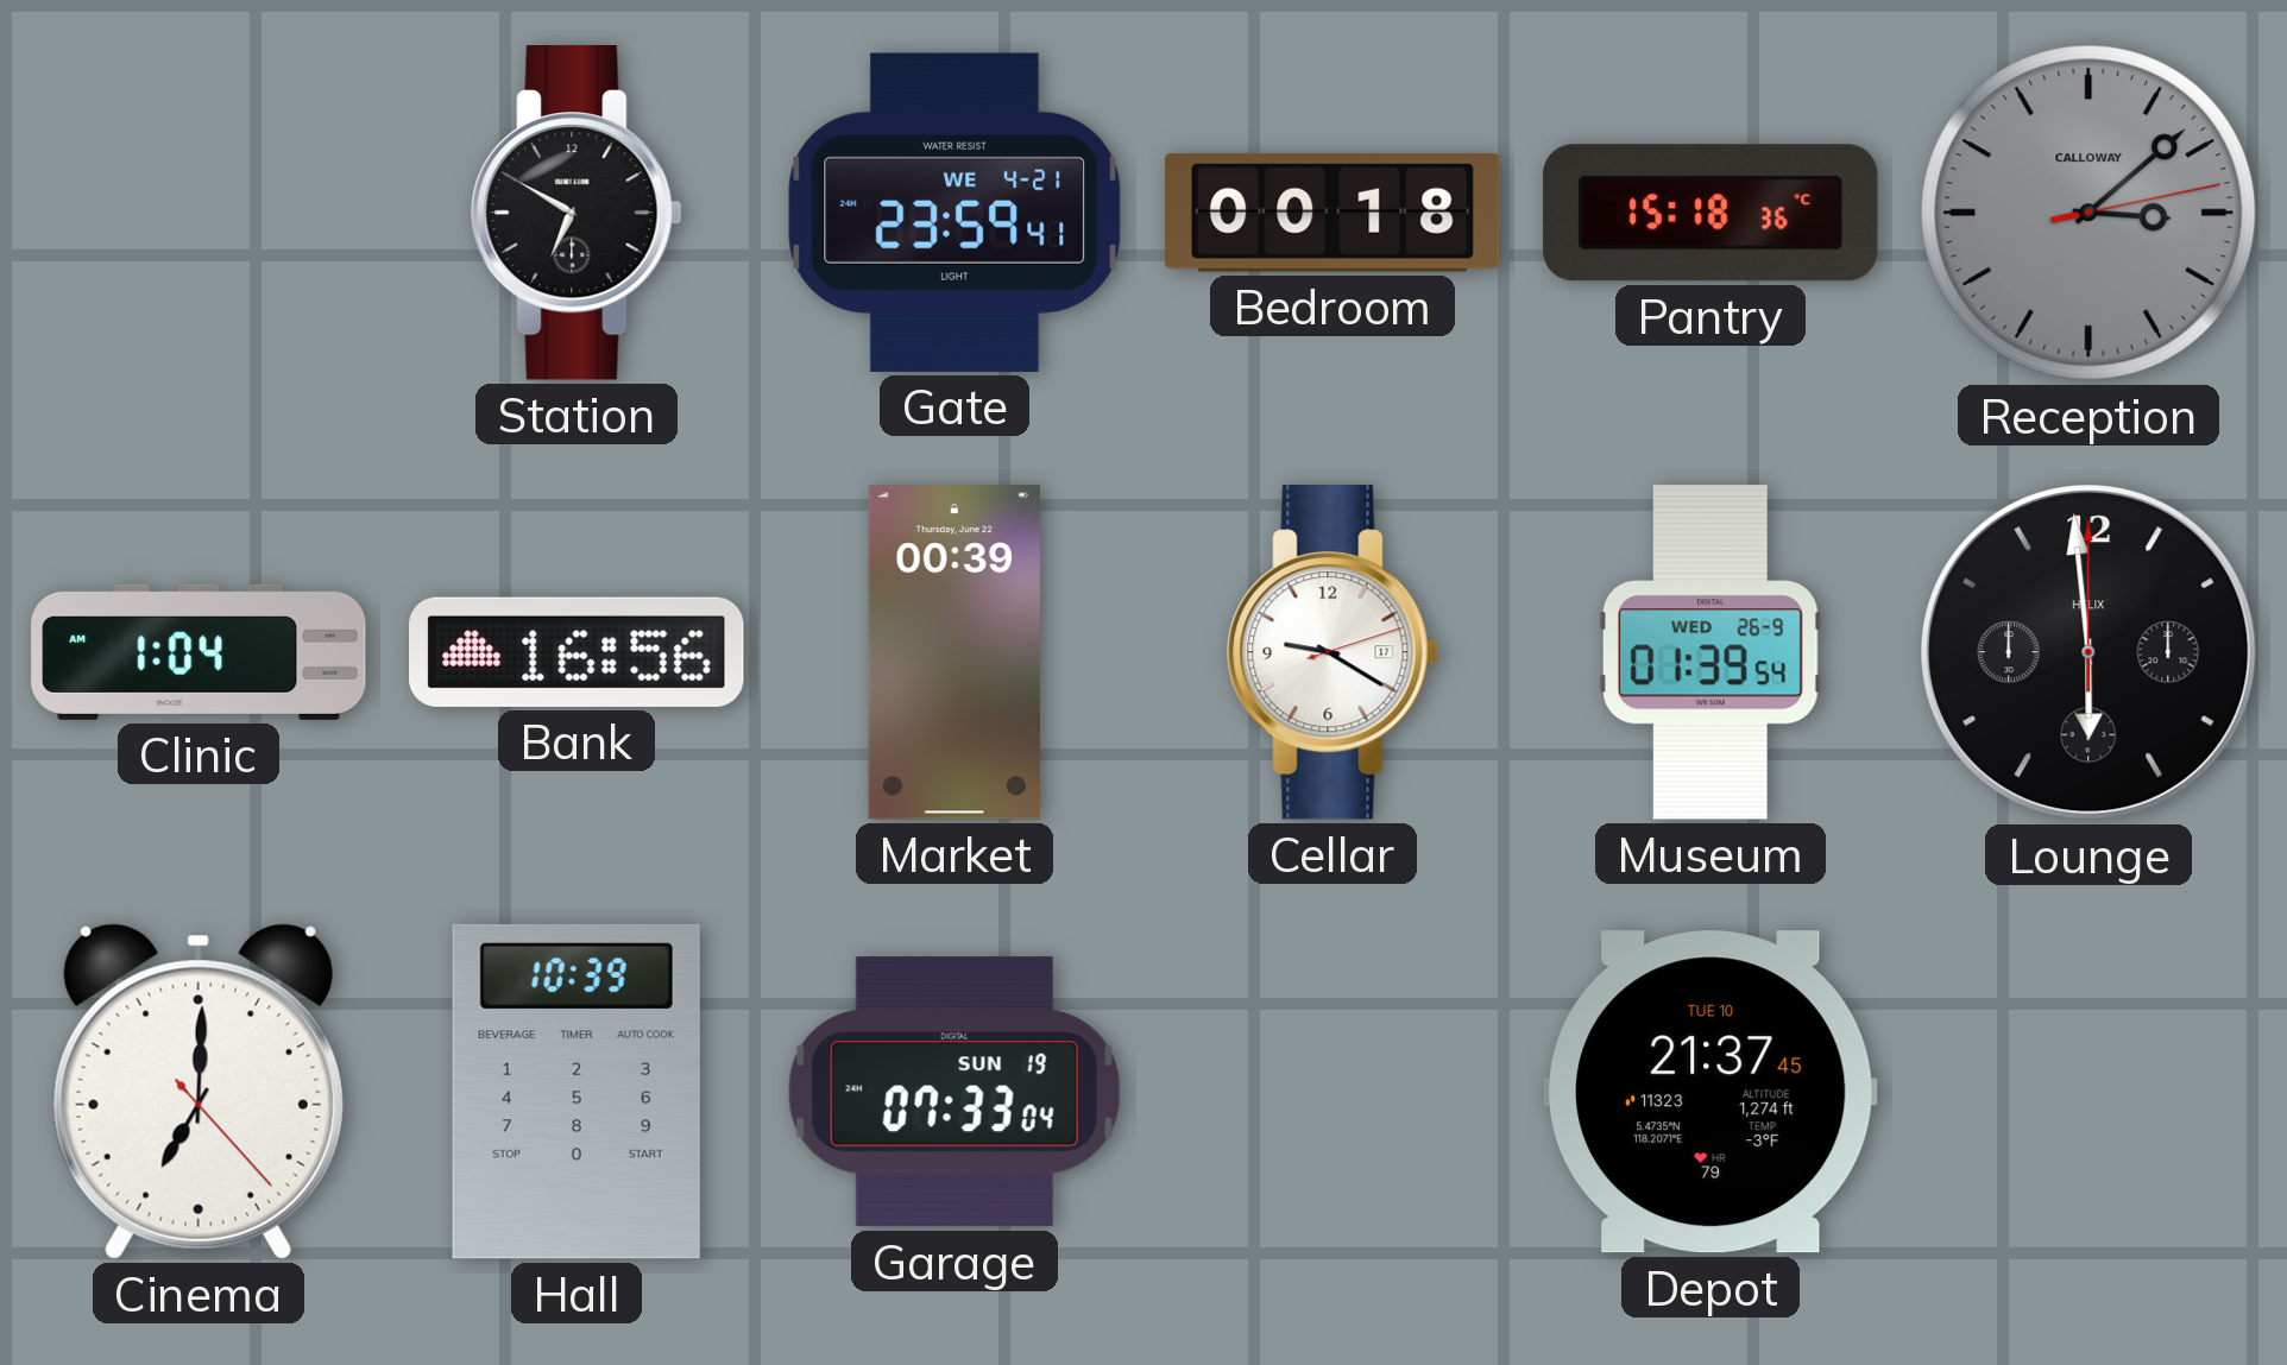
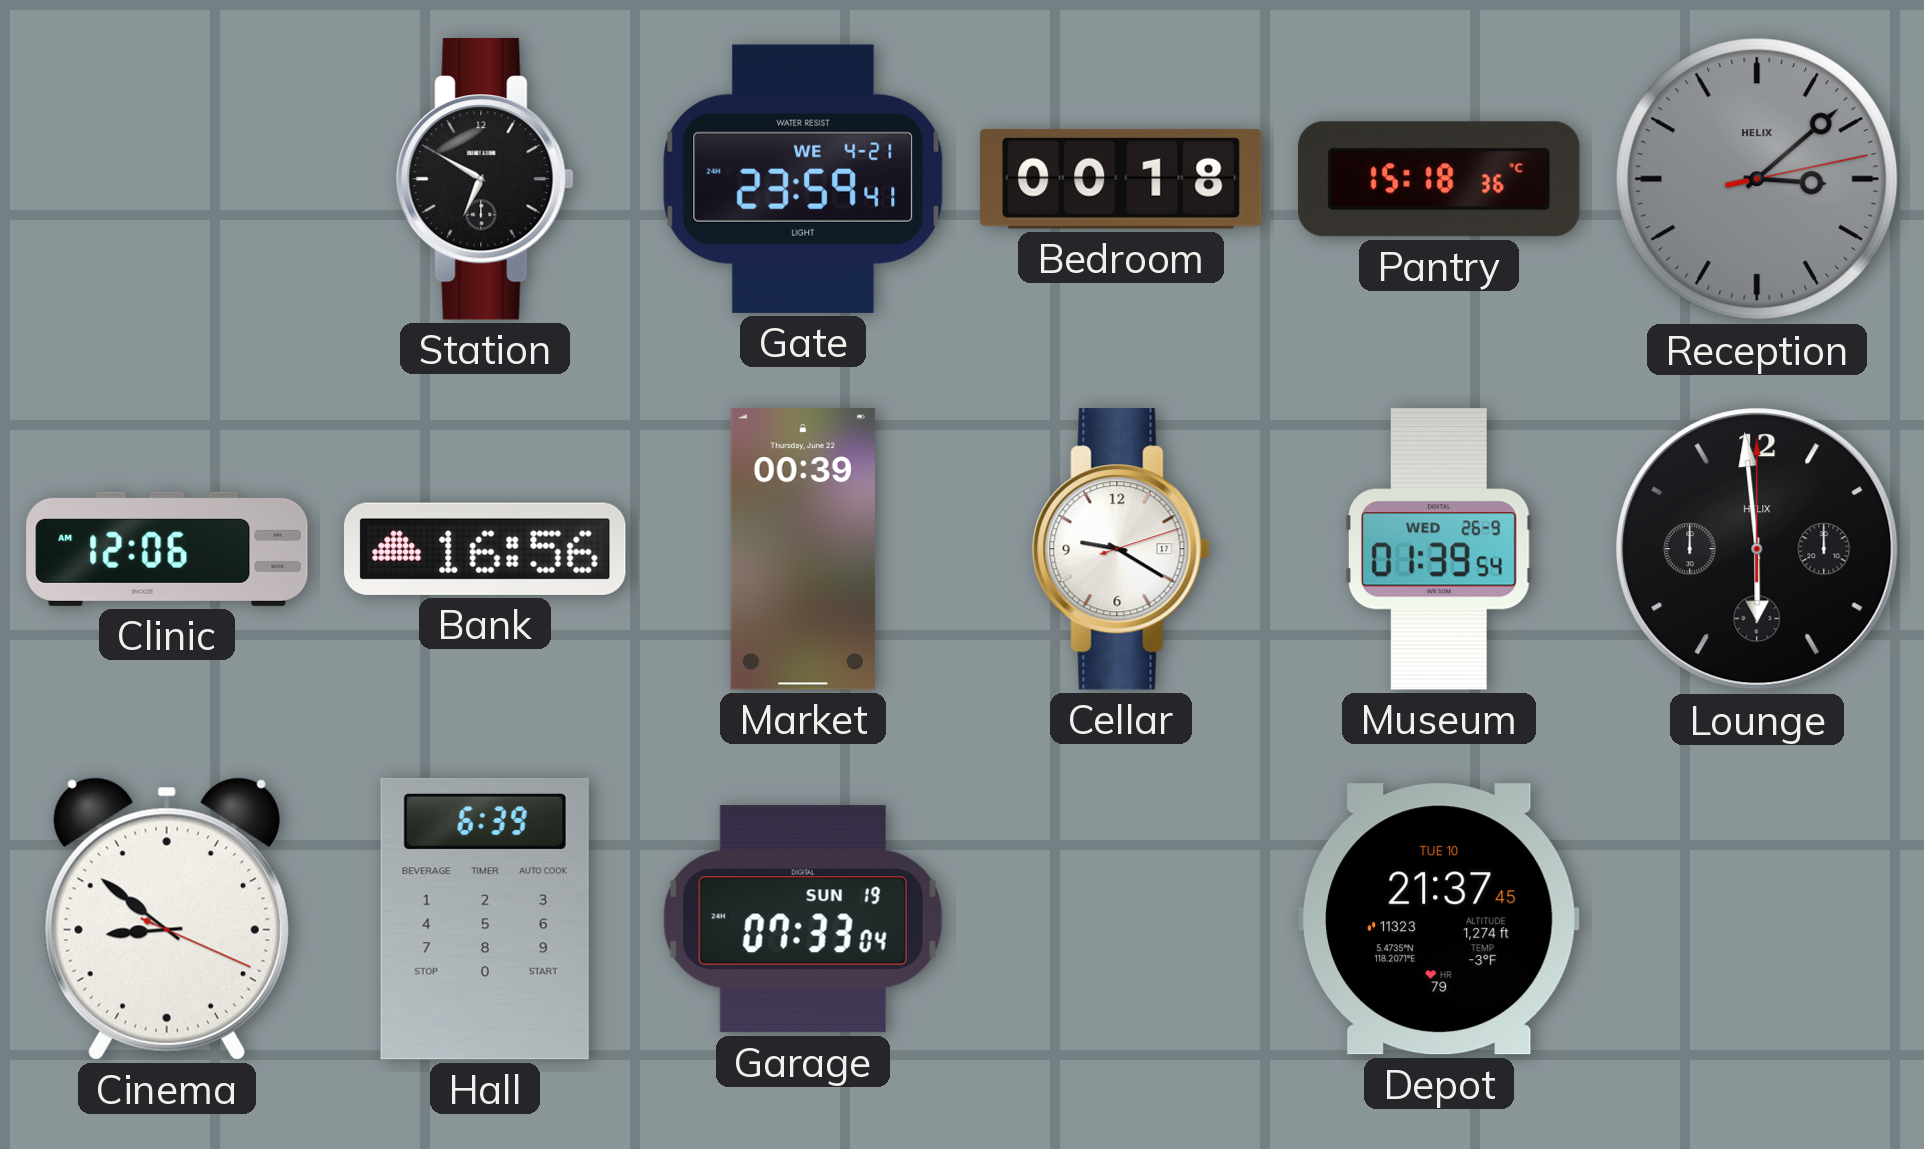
Reception brand: CALLOWAY -> HELIX
Clinic: 1:04 -> 12:06
Cinema: 7:00 -> 8:51
Hall: 10:39 -> 6:39
